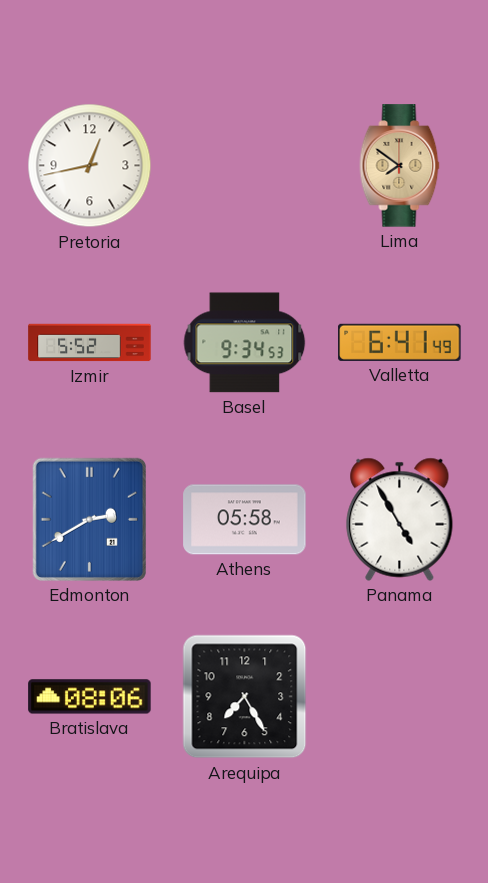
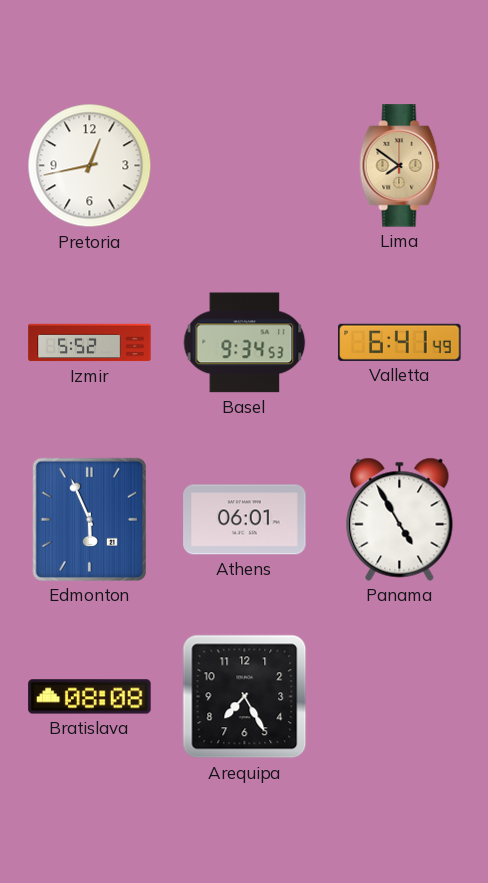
Edmonton: 2:40 -> 5:56
Athens: 05:58 -> 06:01
Bratislava: 08:06 -> 08:08
